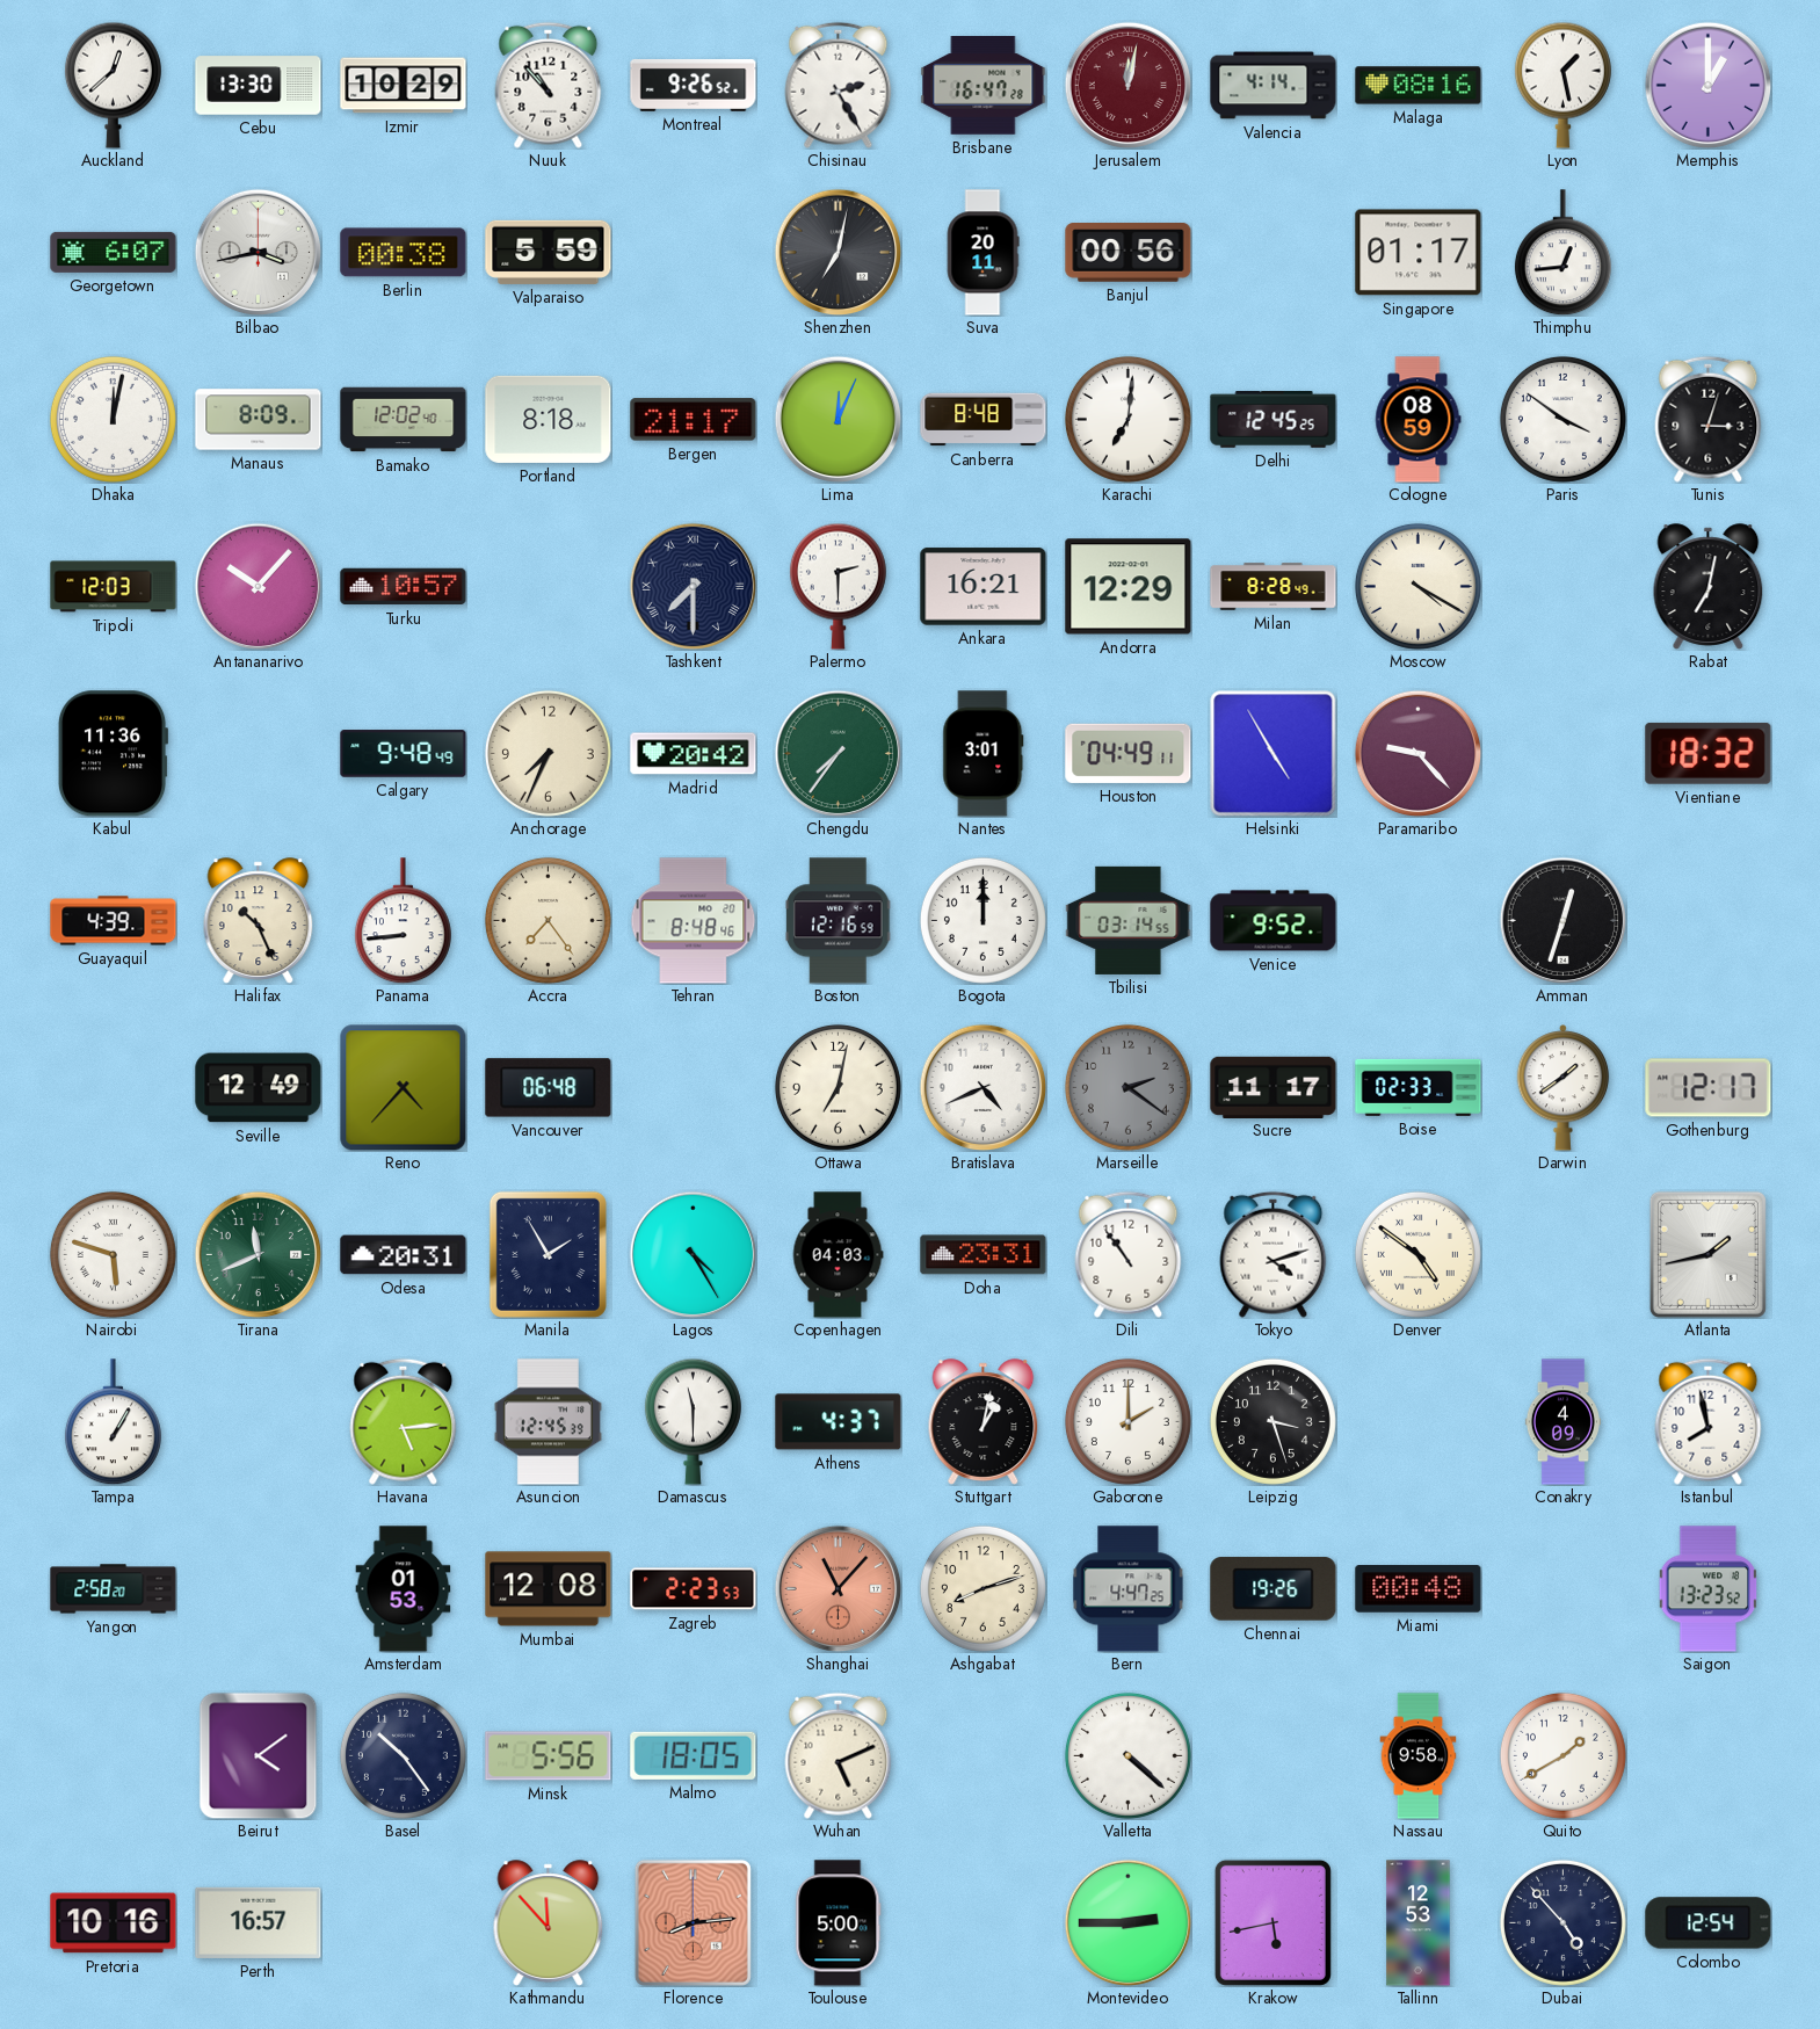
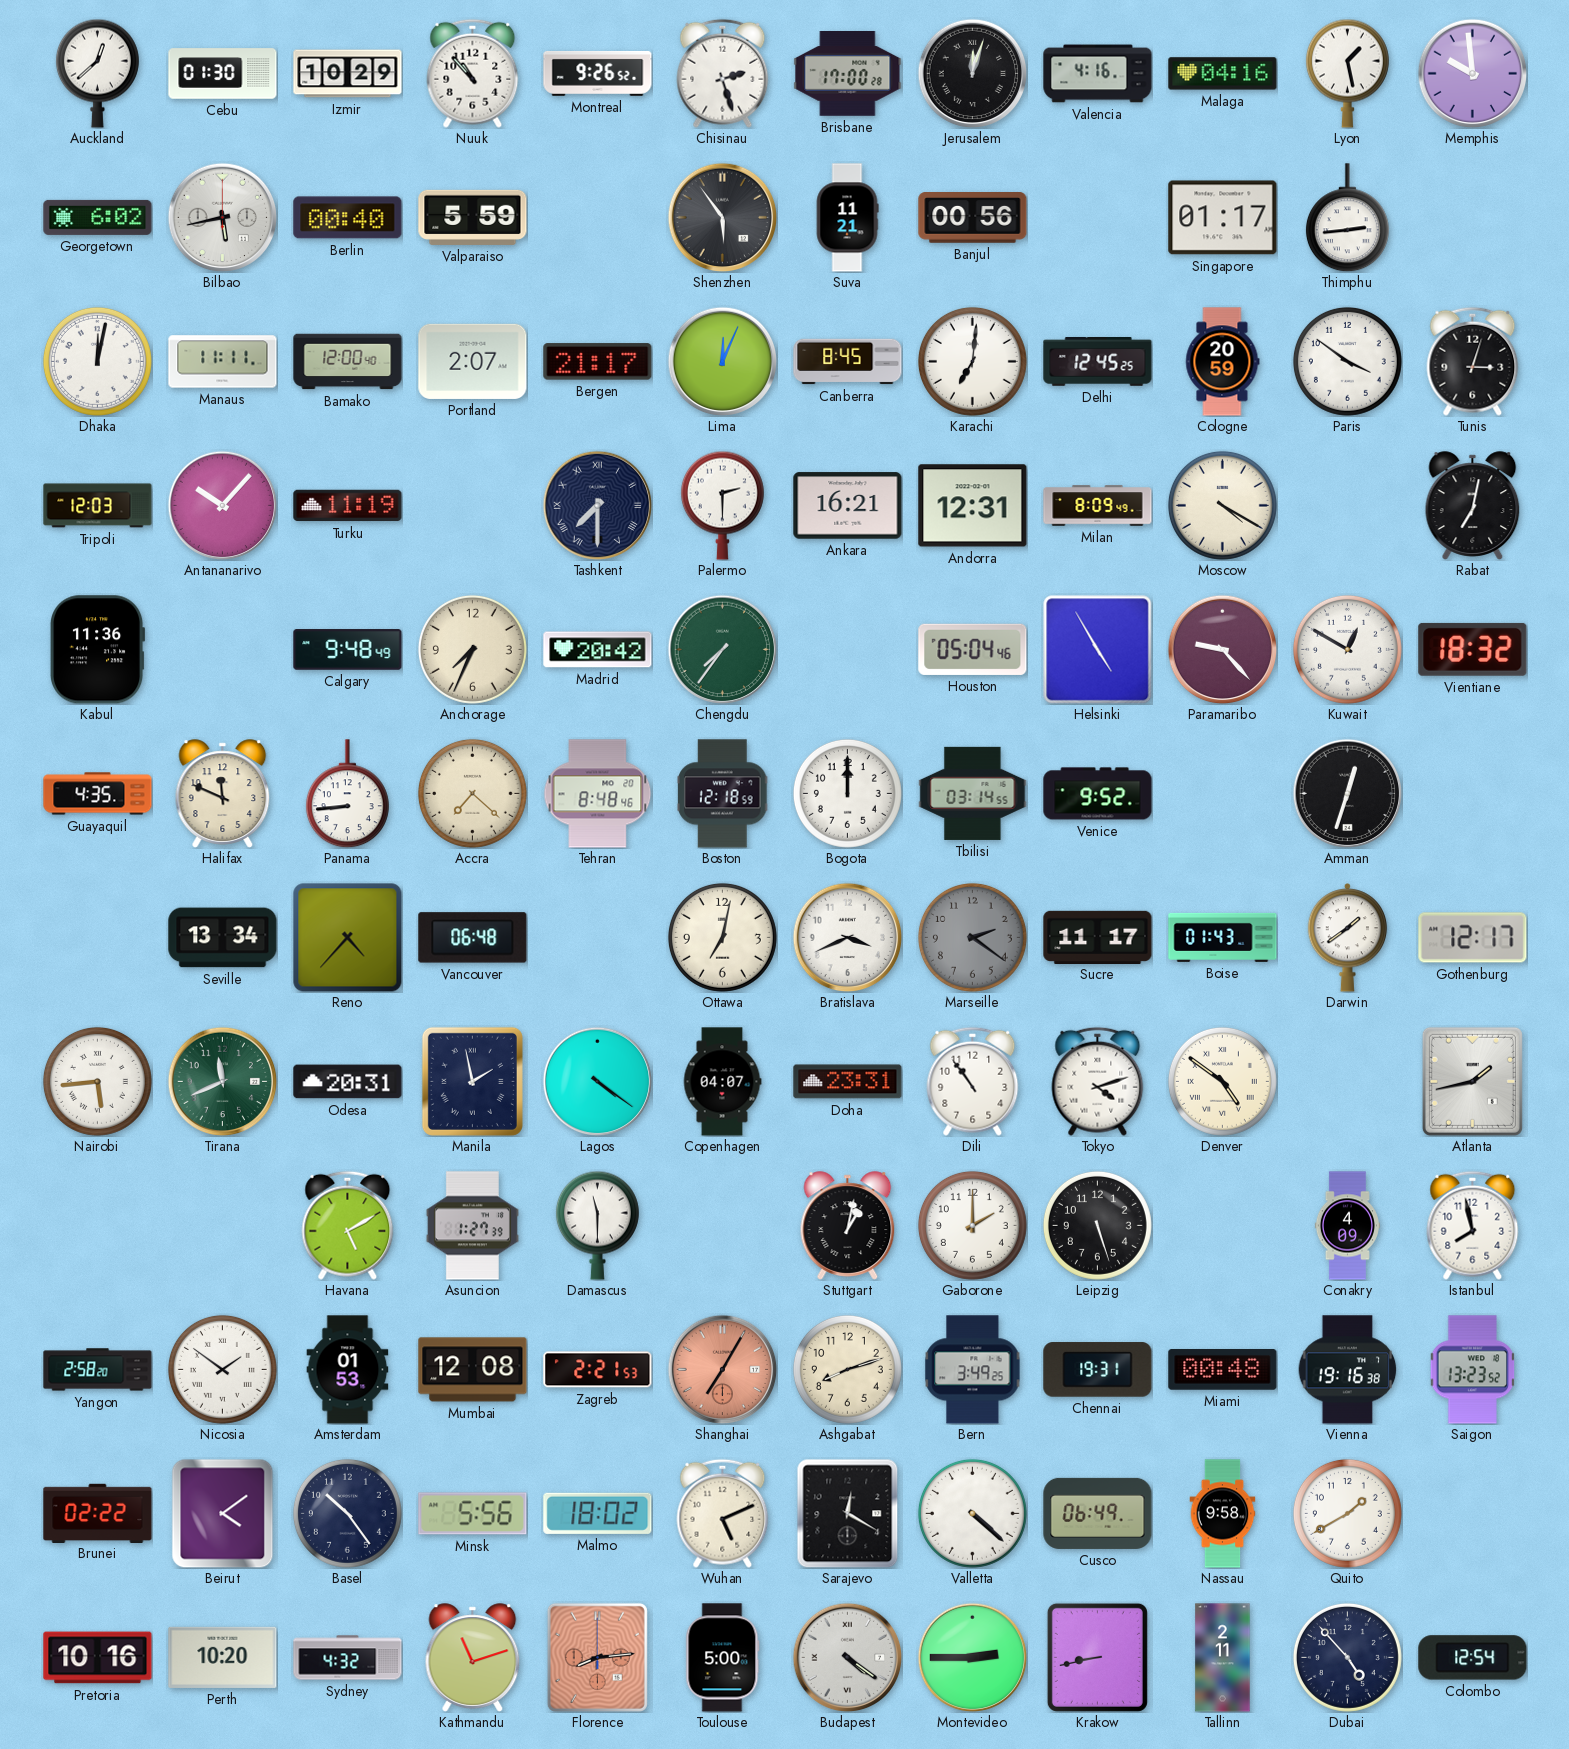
Cebu: 13:30 -> 01:30
Chisinau: 2:25 -> 2:27
Brisbane: 16:47 -> 17:00
Jerusalem: 12:02 -> 12:03
Jerusalem dial: burgundy -> black
Valencia: 4:14 -> 4:16
Malaga: 08:16 -> 04:16
Memphis: 1:00 -> 9:59
Georgetown: 6:07 -> 6:02
Bilbao: 3:43 -> 5:43
Berlin: 00:38 -> 00:40
Shenzhen: 7:02 -> 5:54
Suva: 20:11 -> 11:21
Thimphu: 12:44 -> 2:44
Manaus: 8:09 -> 11:11
Bamako: 12:02 -> 12:00
Portland: 8:18 -> 2:07
Canberra: 8:48 -> 8:45
Cologne: 08:59 -> 20:59
Turku: 10:57 -> 11:19
Andorra: 12:29 -> 12:31
Milan: 8:28 -> 8:09
Nantes: 3:01 -> none
Houston: 04:49 -> 05:04
Kuwait: none -> 12:50
Guayaquil: 4:39 -> 4:35
Halifax: 10:26 -> 11:49
Accra: 7:24 -> 7:22
Boston: 12:16 -> 12:18
Seville: 12:49 -> 13:34
Bratislava: 4:41 -> 3:41
Boise: 02:33 -> 01:43
Nairobi: 5:48 -> 5:44
Manila: 1:55 -> 1:58
Lagos: 4:25 -> 4:21
Copenhagen: 04:03 -> 04:07
Tampa: 1:05 -> none
Havana: 5:14 -> 5:10
Asuncion: 12:45 -> 1:27
Athens: 4:37 -> none
Leipzig: 3:27 -> 5:27
Nicosia: none -> 1:51
Zagreb: 2:23 -> 2:21
Shanghai: 11:07 -> 7:05
Bern: 4:47 -> 3:49
Chennai: 19:26 -> 19:31
Vienna: none -> 19:16
Brunei: none -> 02:22
Malmo: 18:05 -> 18:02
Sarajevo: none -> 12:20
Cusco: none -> 06:49
Perth: 16:57 -> 10:20
Sydney: none -> 4:32
Kathmandu: 11:53 -> 11:12
Budapest: none -> 4:21
Krakow: 5:43 -> 8:43
Tallinn: 12:53 -> 2:11
